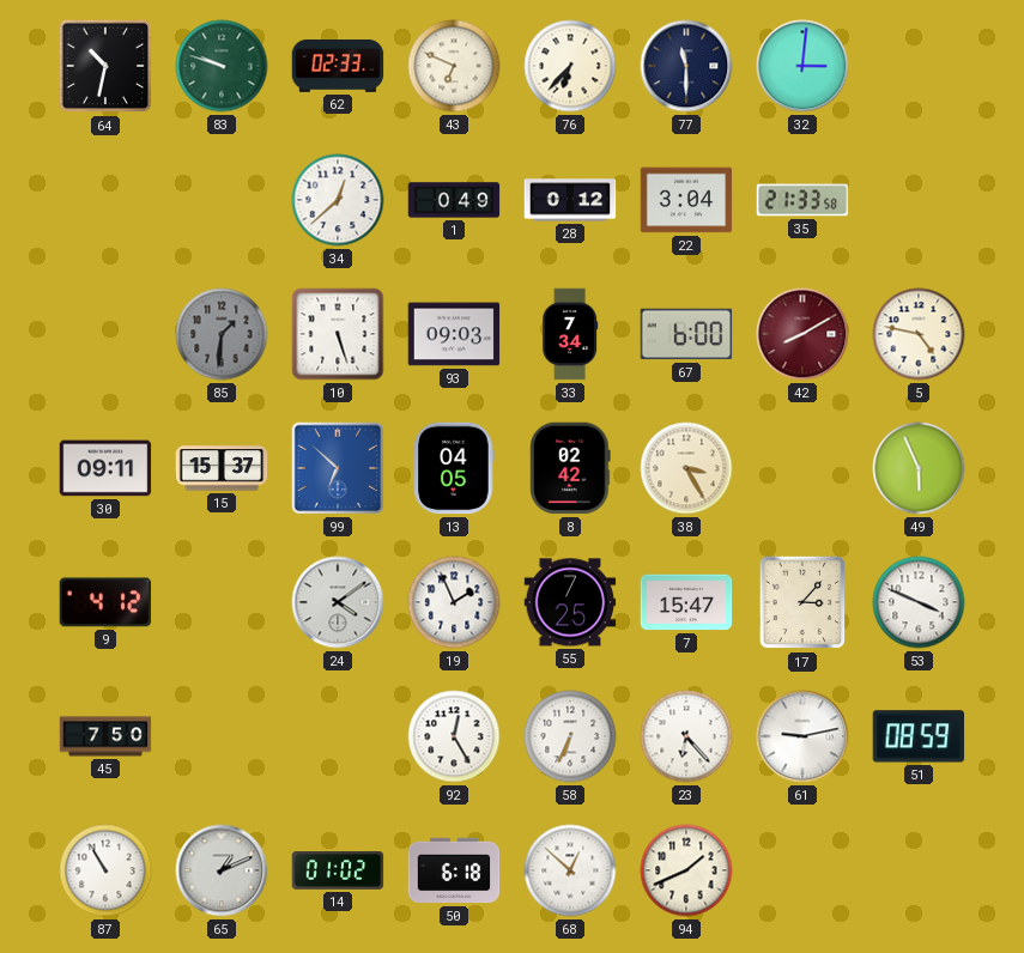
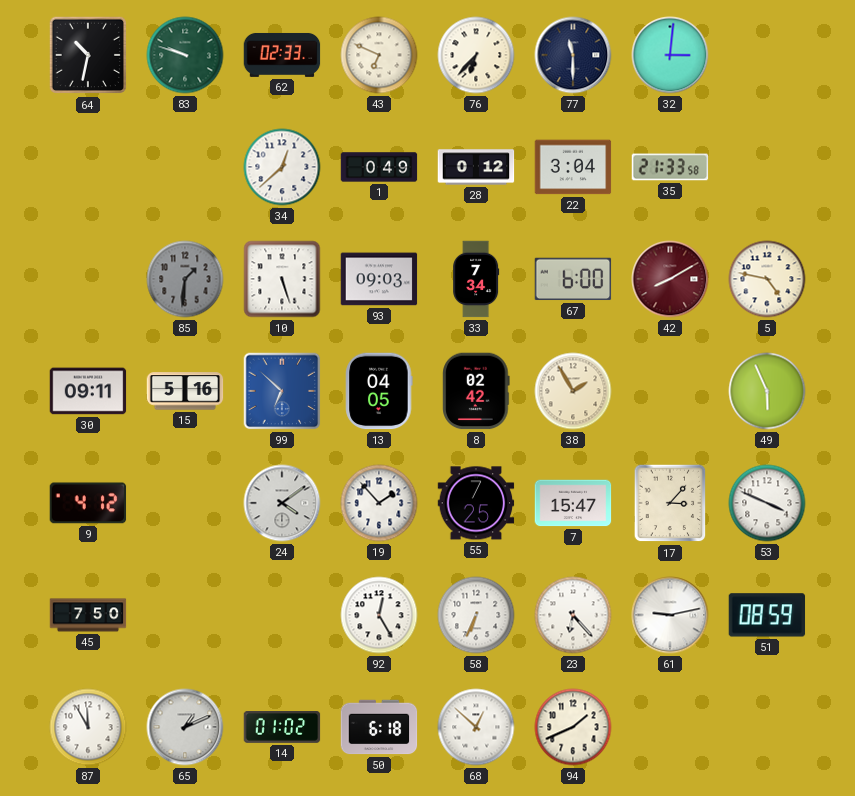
15: 15:37 -> 5:16
38: 3:25 -> 1:55
19: 1:56 -> 1:53
87: 10:55 -> 11:55
